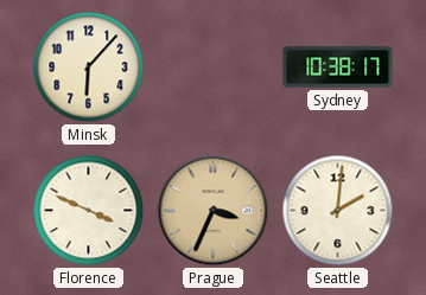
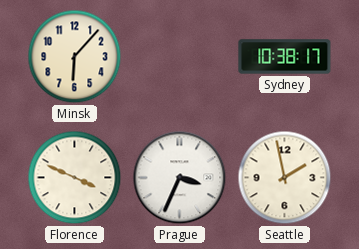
Prague dial: champagne -> white
Seattle: 2:01 -> 1:58
